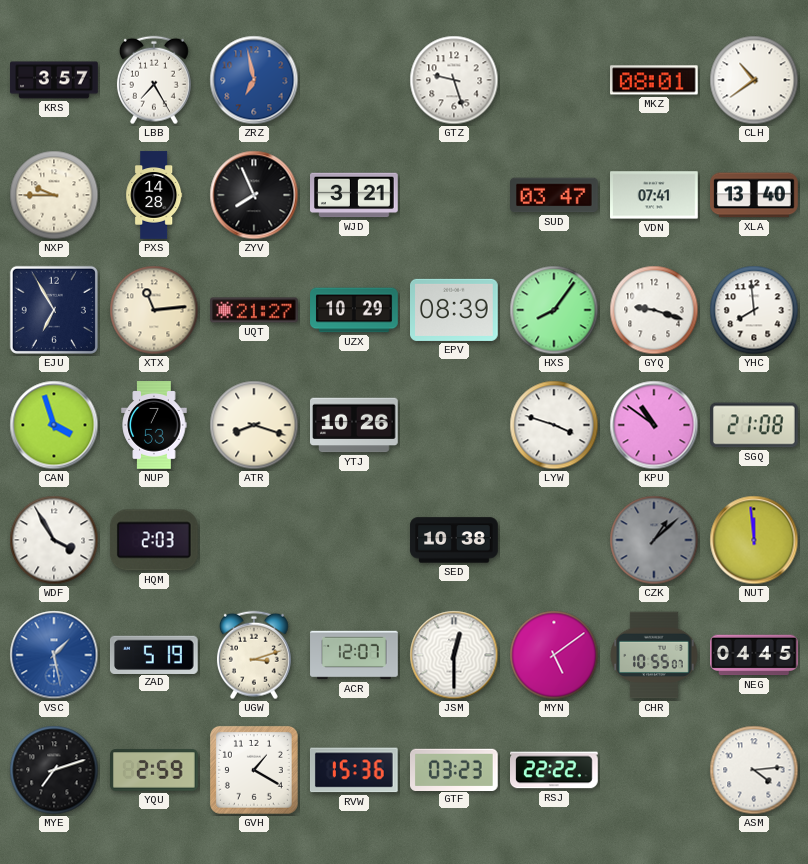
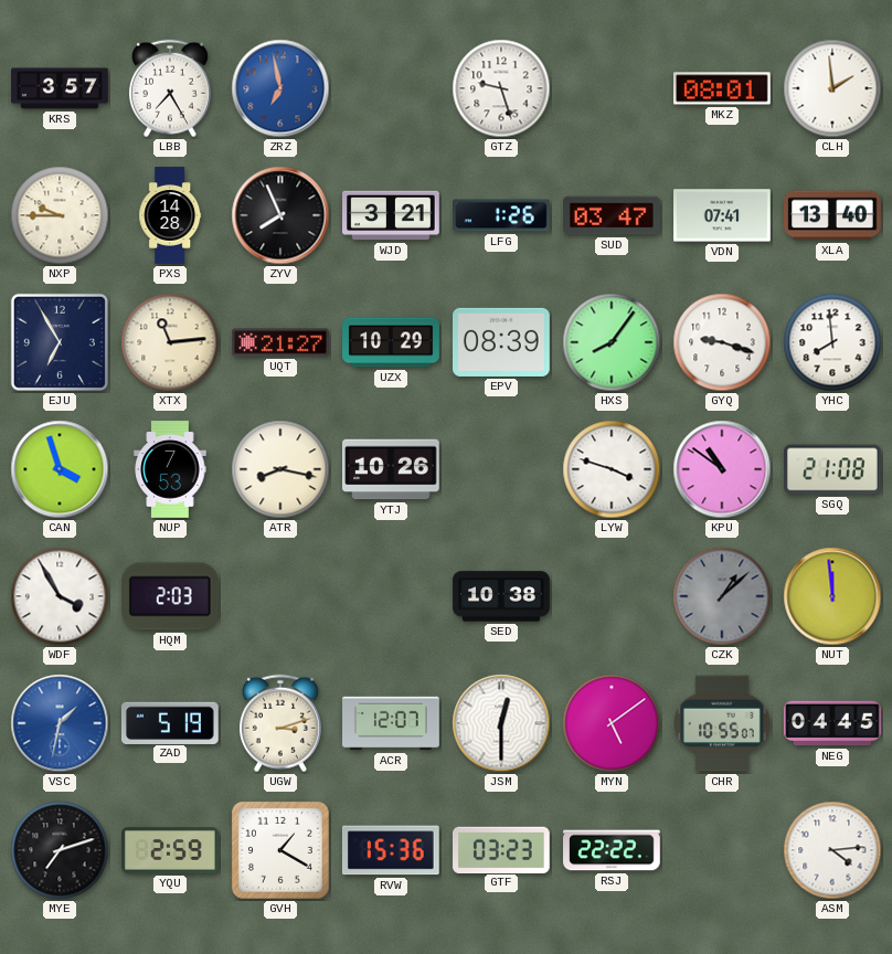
CLH: 10:39 -> 1:59
LFG: none -> 1:26
ATR: 8:18 -> 8:17
VSC: 1:28 -> 1:32
